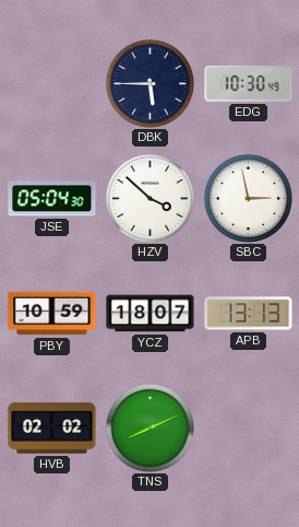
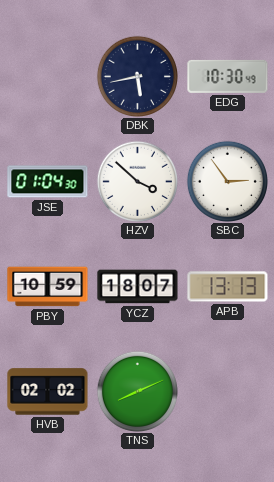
DBK: 5:45 -> 5:43
JSE: 05:04 -> 01:04
SBC: 2:58 -> 2:54
